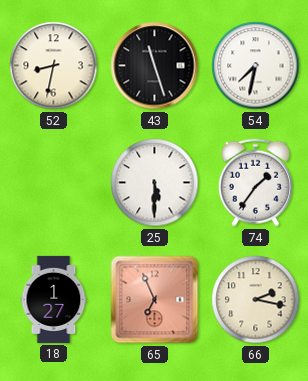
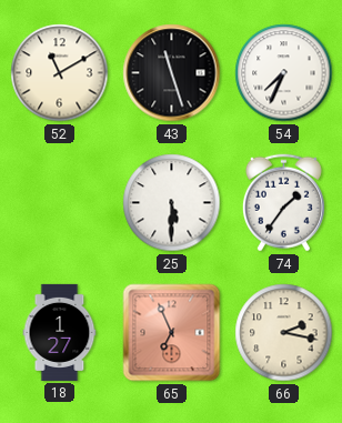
52: 8:32 -> 11:10
54: 7:32 -> 7:34
